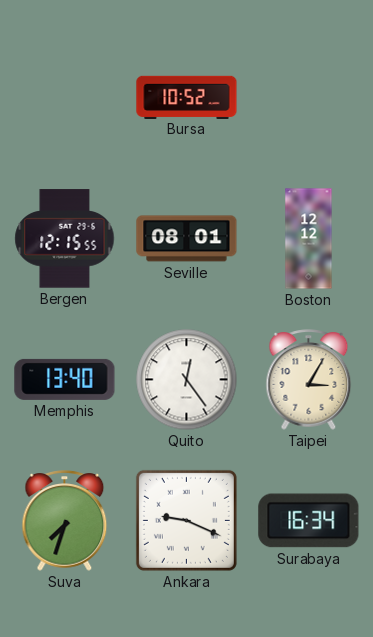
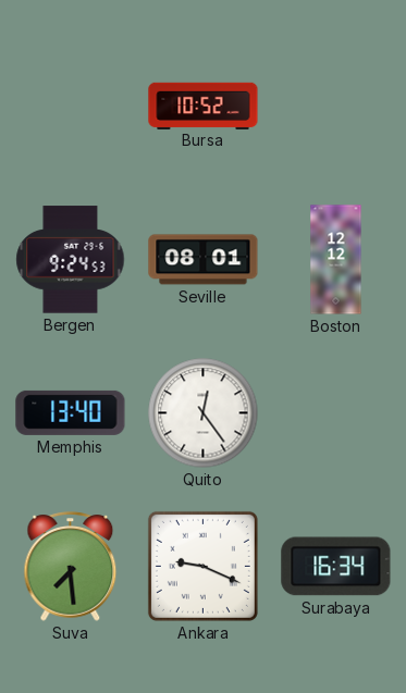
Bergen: 12:15 -> 9:24
Taipei: 3:05 -> none
Suva: 7:33 -> 7:29
